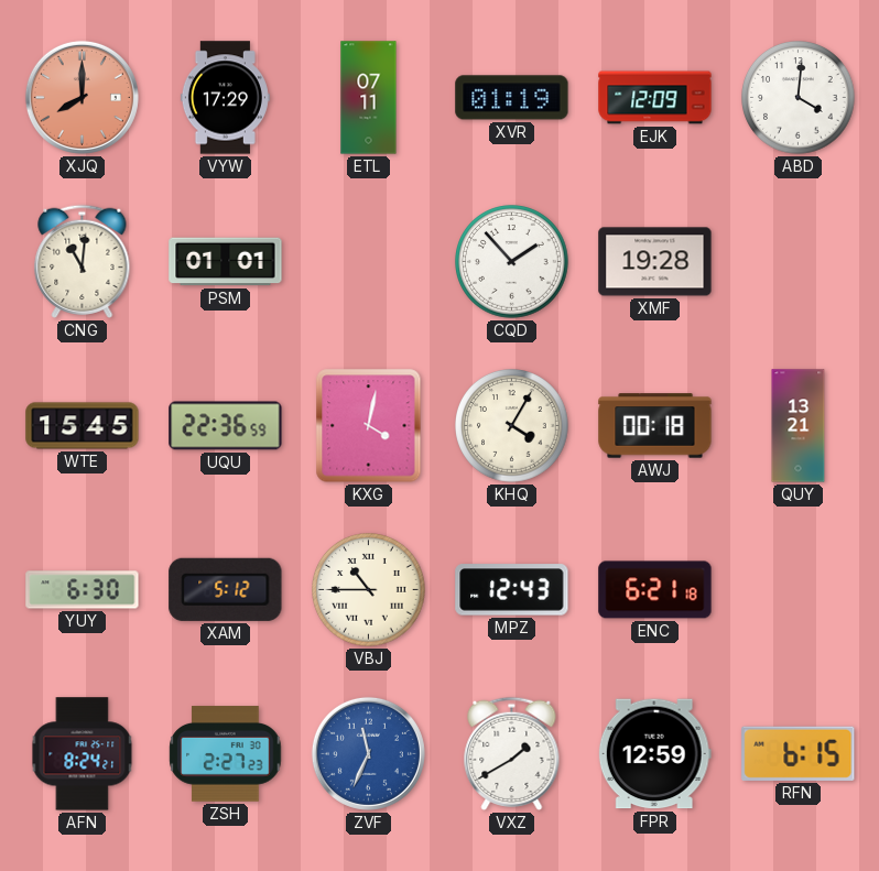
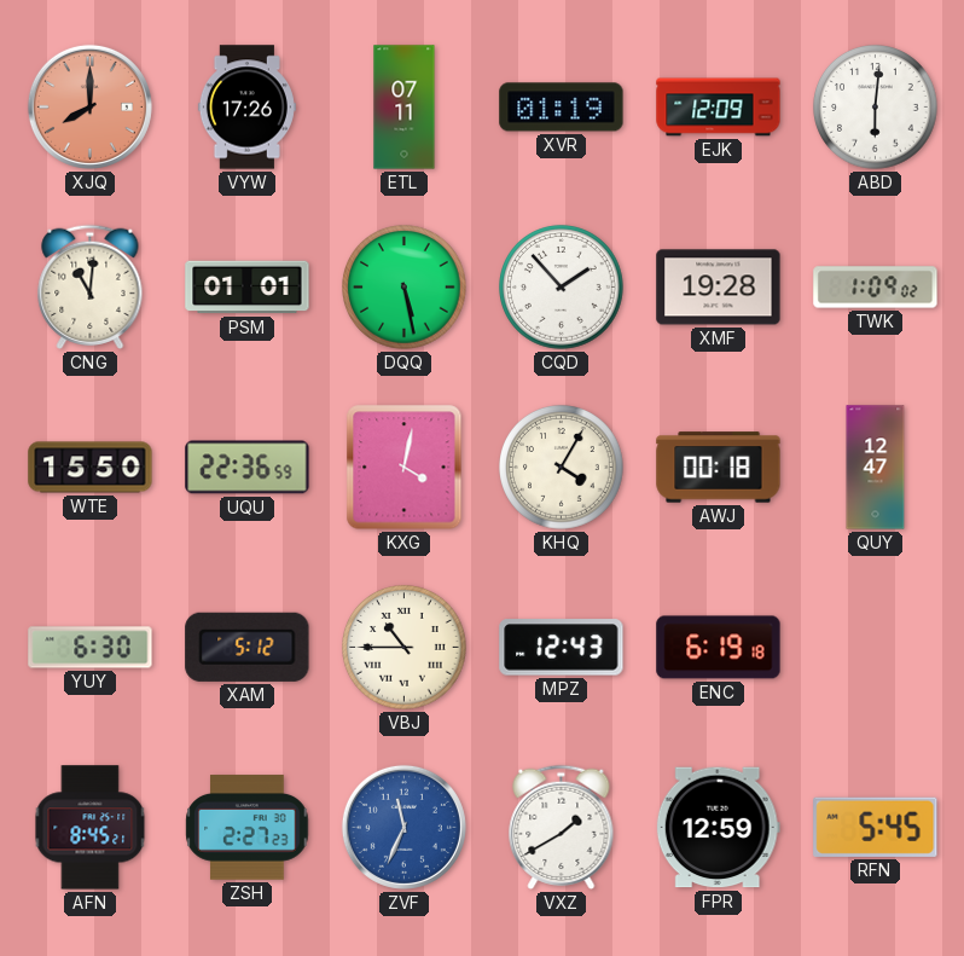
VYW: 17:29 -> 17:26
ABD: 4:01 -> 6:01
DQQ: none -> 5:28
TWK: none -> 1:09
WTE: 15:45 -> 15:50
QUY: 13:21 -> 12:47
ENC: 6:21 -> 6:19
AFN: 8:24 -> 8:45
RFN: 6:15 -> 5:45
